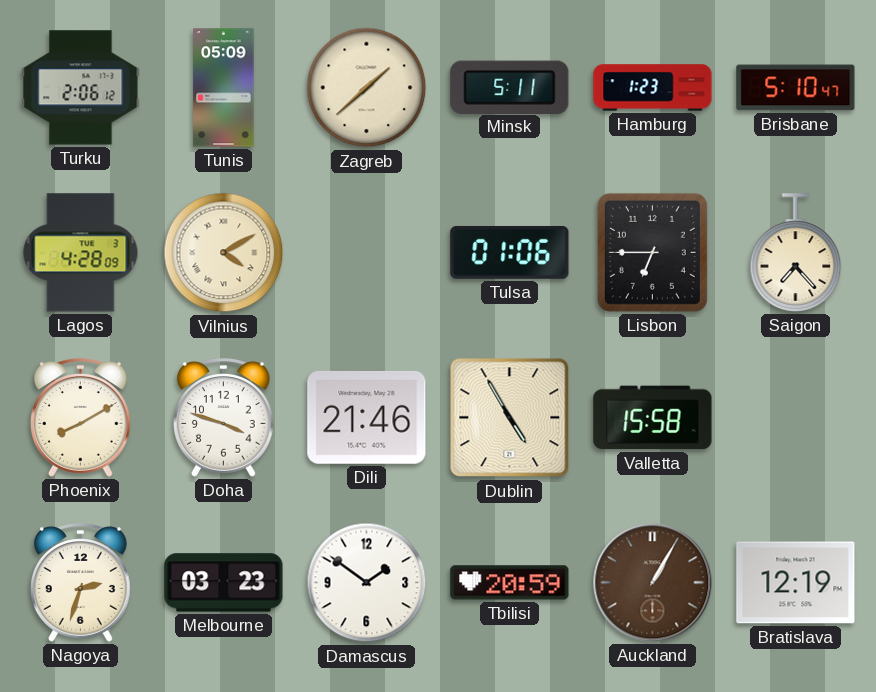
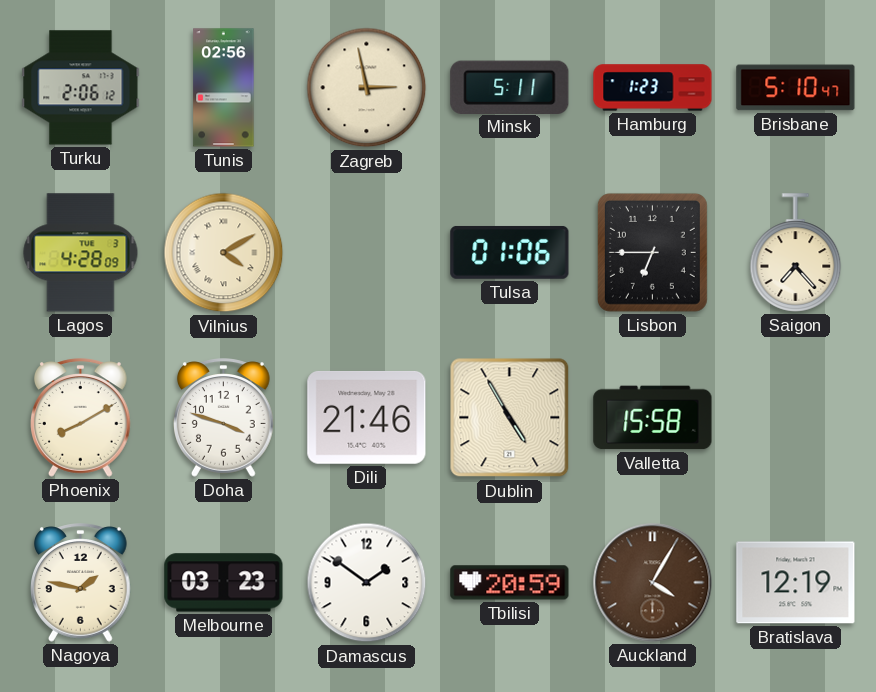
Tunis: 05:09 -> 02:56
Zagreb: 1:38 -> 2:58
Nagoya: 2:33 -> 1:47
Auckland: 1:05 -> 4:05
